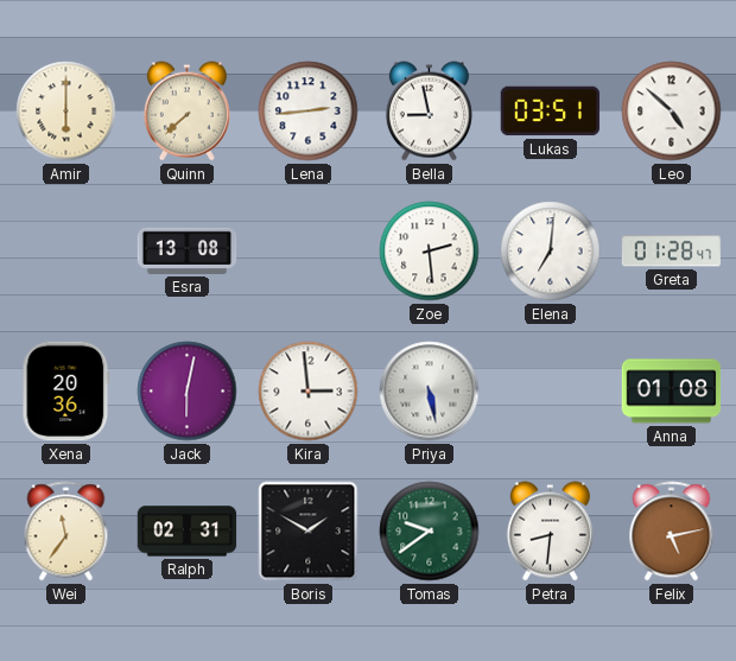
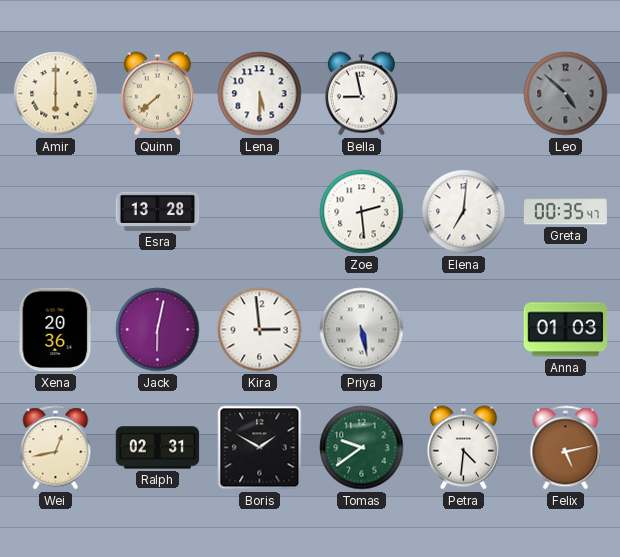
Lena: 2:44 -> 5:30
Lukas: 03:51 -> none
Leo dial: white -> grey
Esra: 13:08 -> 13:28
Greta: 01:28 -> 00:35
Anna: 01:08 -> 01:03
Wei: 11:36 -> 12:43
Petra: 8:31 -> 4:31
